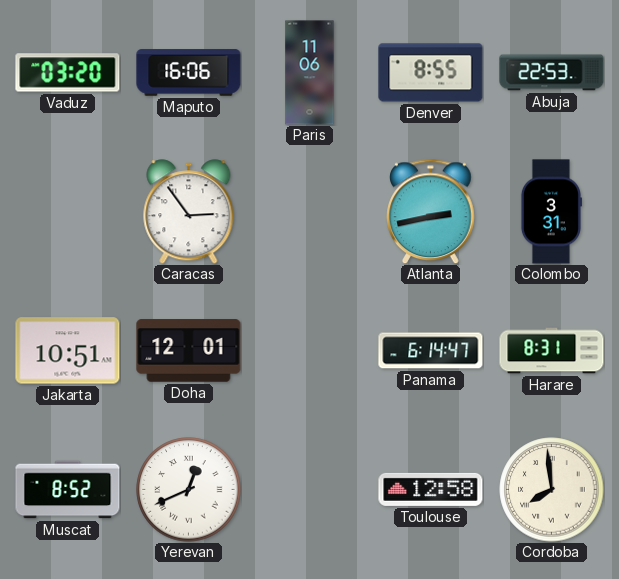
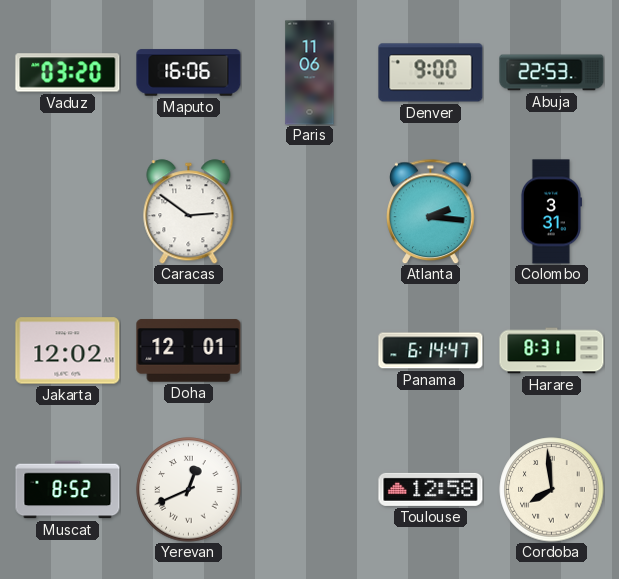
Denver: 8:55 -> 9:00
Caracas: 2:54 -> 2:51
Atlanta: 2:43 -> 2:16
Jakarta: 10:51 -> 12:02
